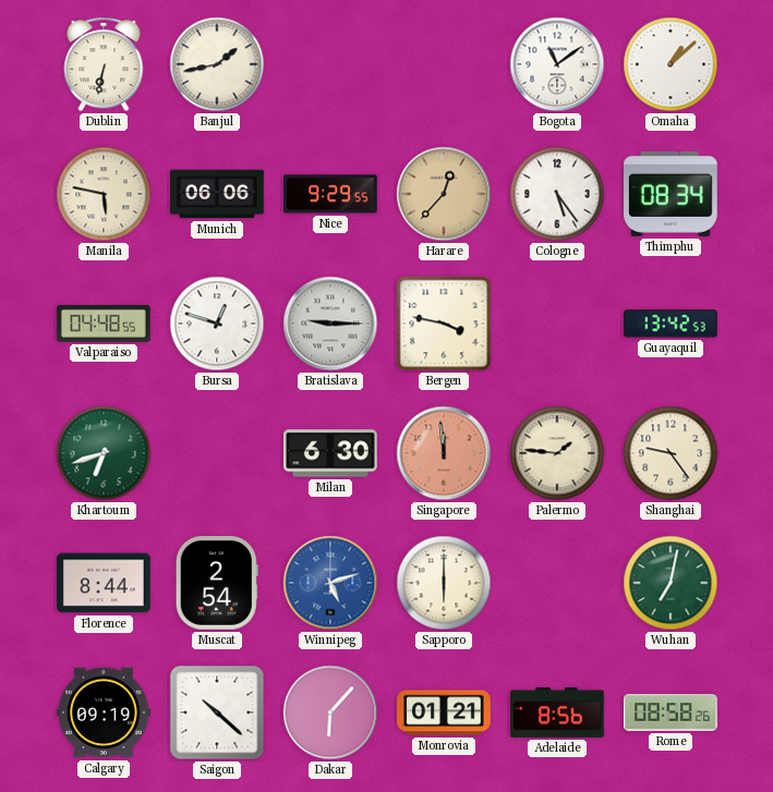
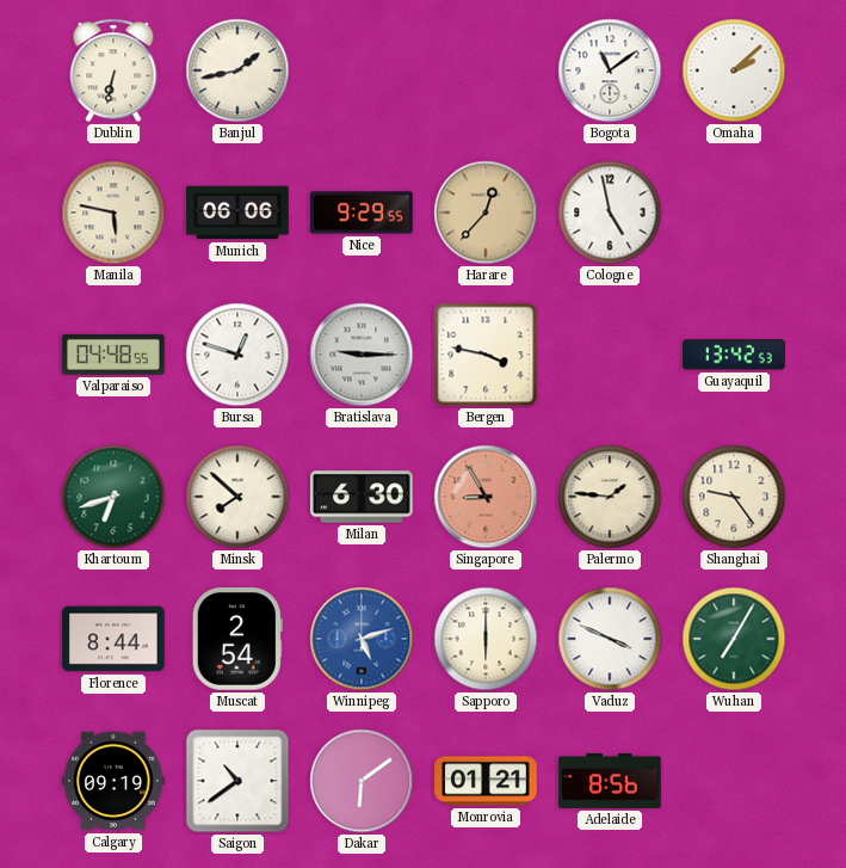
Omaha: 1:08 -> 2:08
Cologne: 5:24 -> 4:58
Thimphu: 08:34 -> none
Minsk: none -> 7:52
Singapore: 11:59 -> 8:55
Vaduz: none -> 3:49
Wuhan: 7:02 -> 7:05
Saigon: 10:22 -> 10:39
Dakar: 6:07 -> 6:09
Rome: 08:58 -> none
